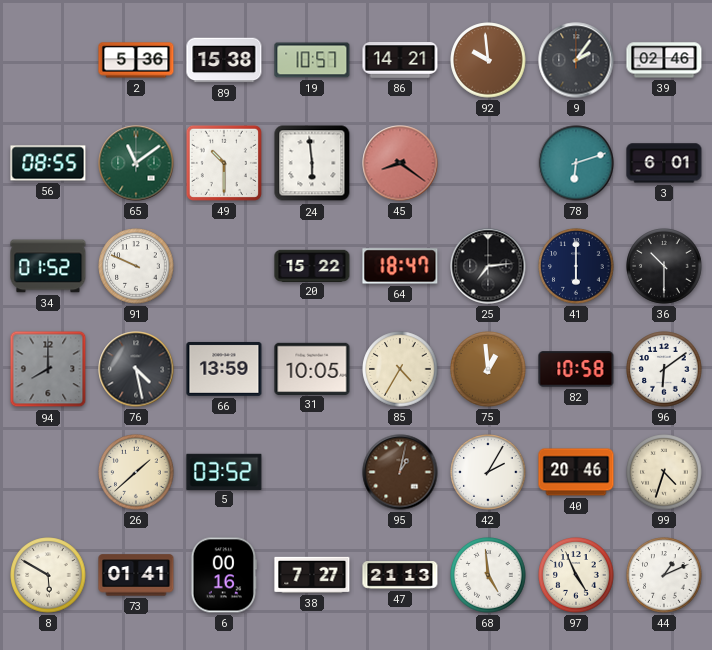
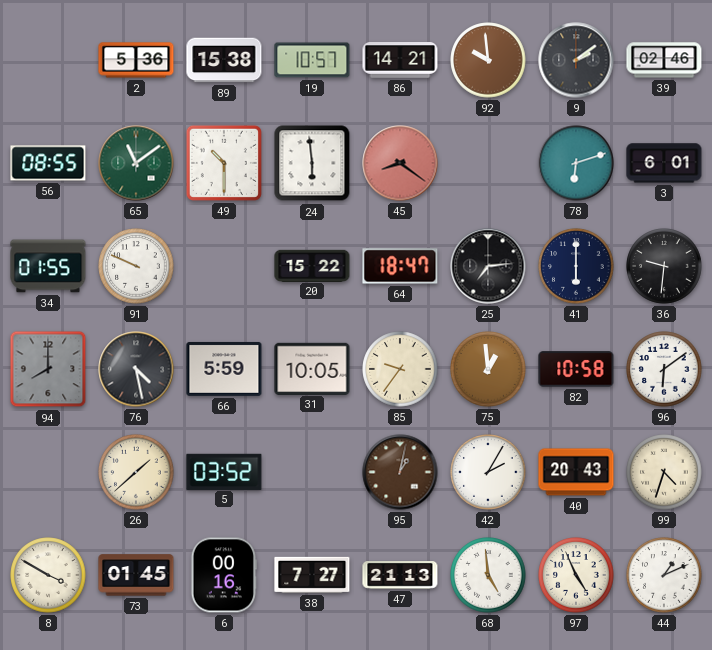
9: 2:06 -> 2:09
34: 01:52 -> 01:55
36: 10:30 -> 9:31
66: 13:59 -> 5:59
85: 4:35 -> 9:36
40: 20:46 -> 20:43
8: 5:50 -> 3:50
73: 01:41 -> 01:45
